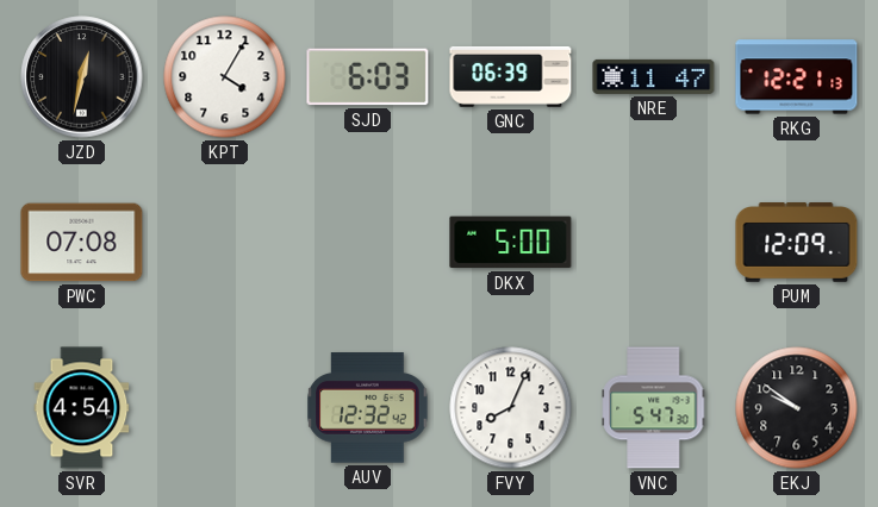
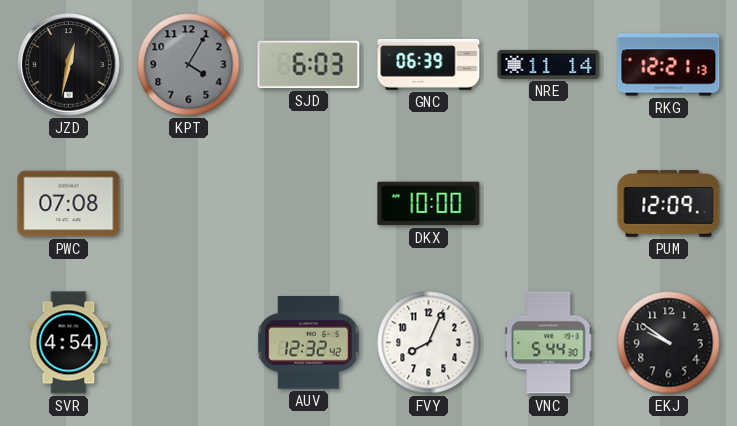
KPT dial: white -> grey
NRE: 11:47 -> 11:14
DKX: 5:00 -> 10:00
VNC: 5:47 -> 5:44
